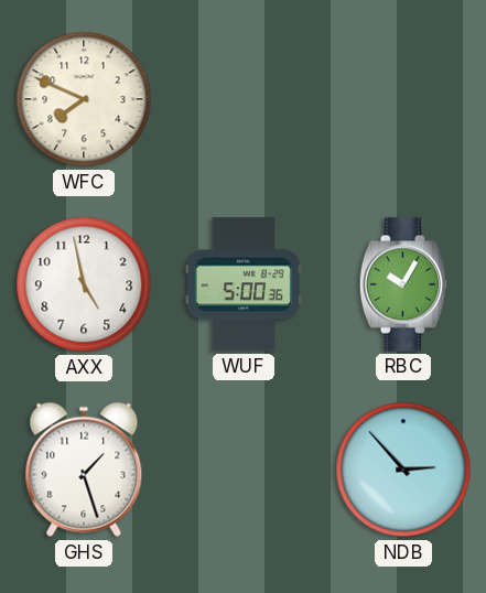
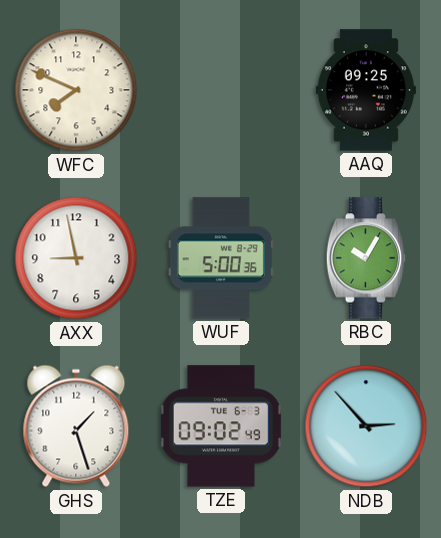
AAQ: none -> 09:25
AXX: 4:58 -> 8:58
TZE: none -> 09:02
